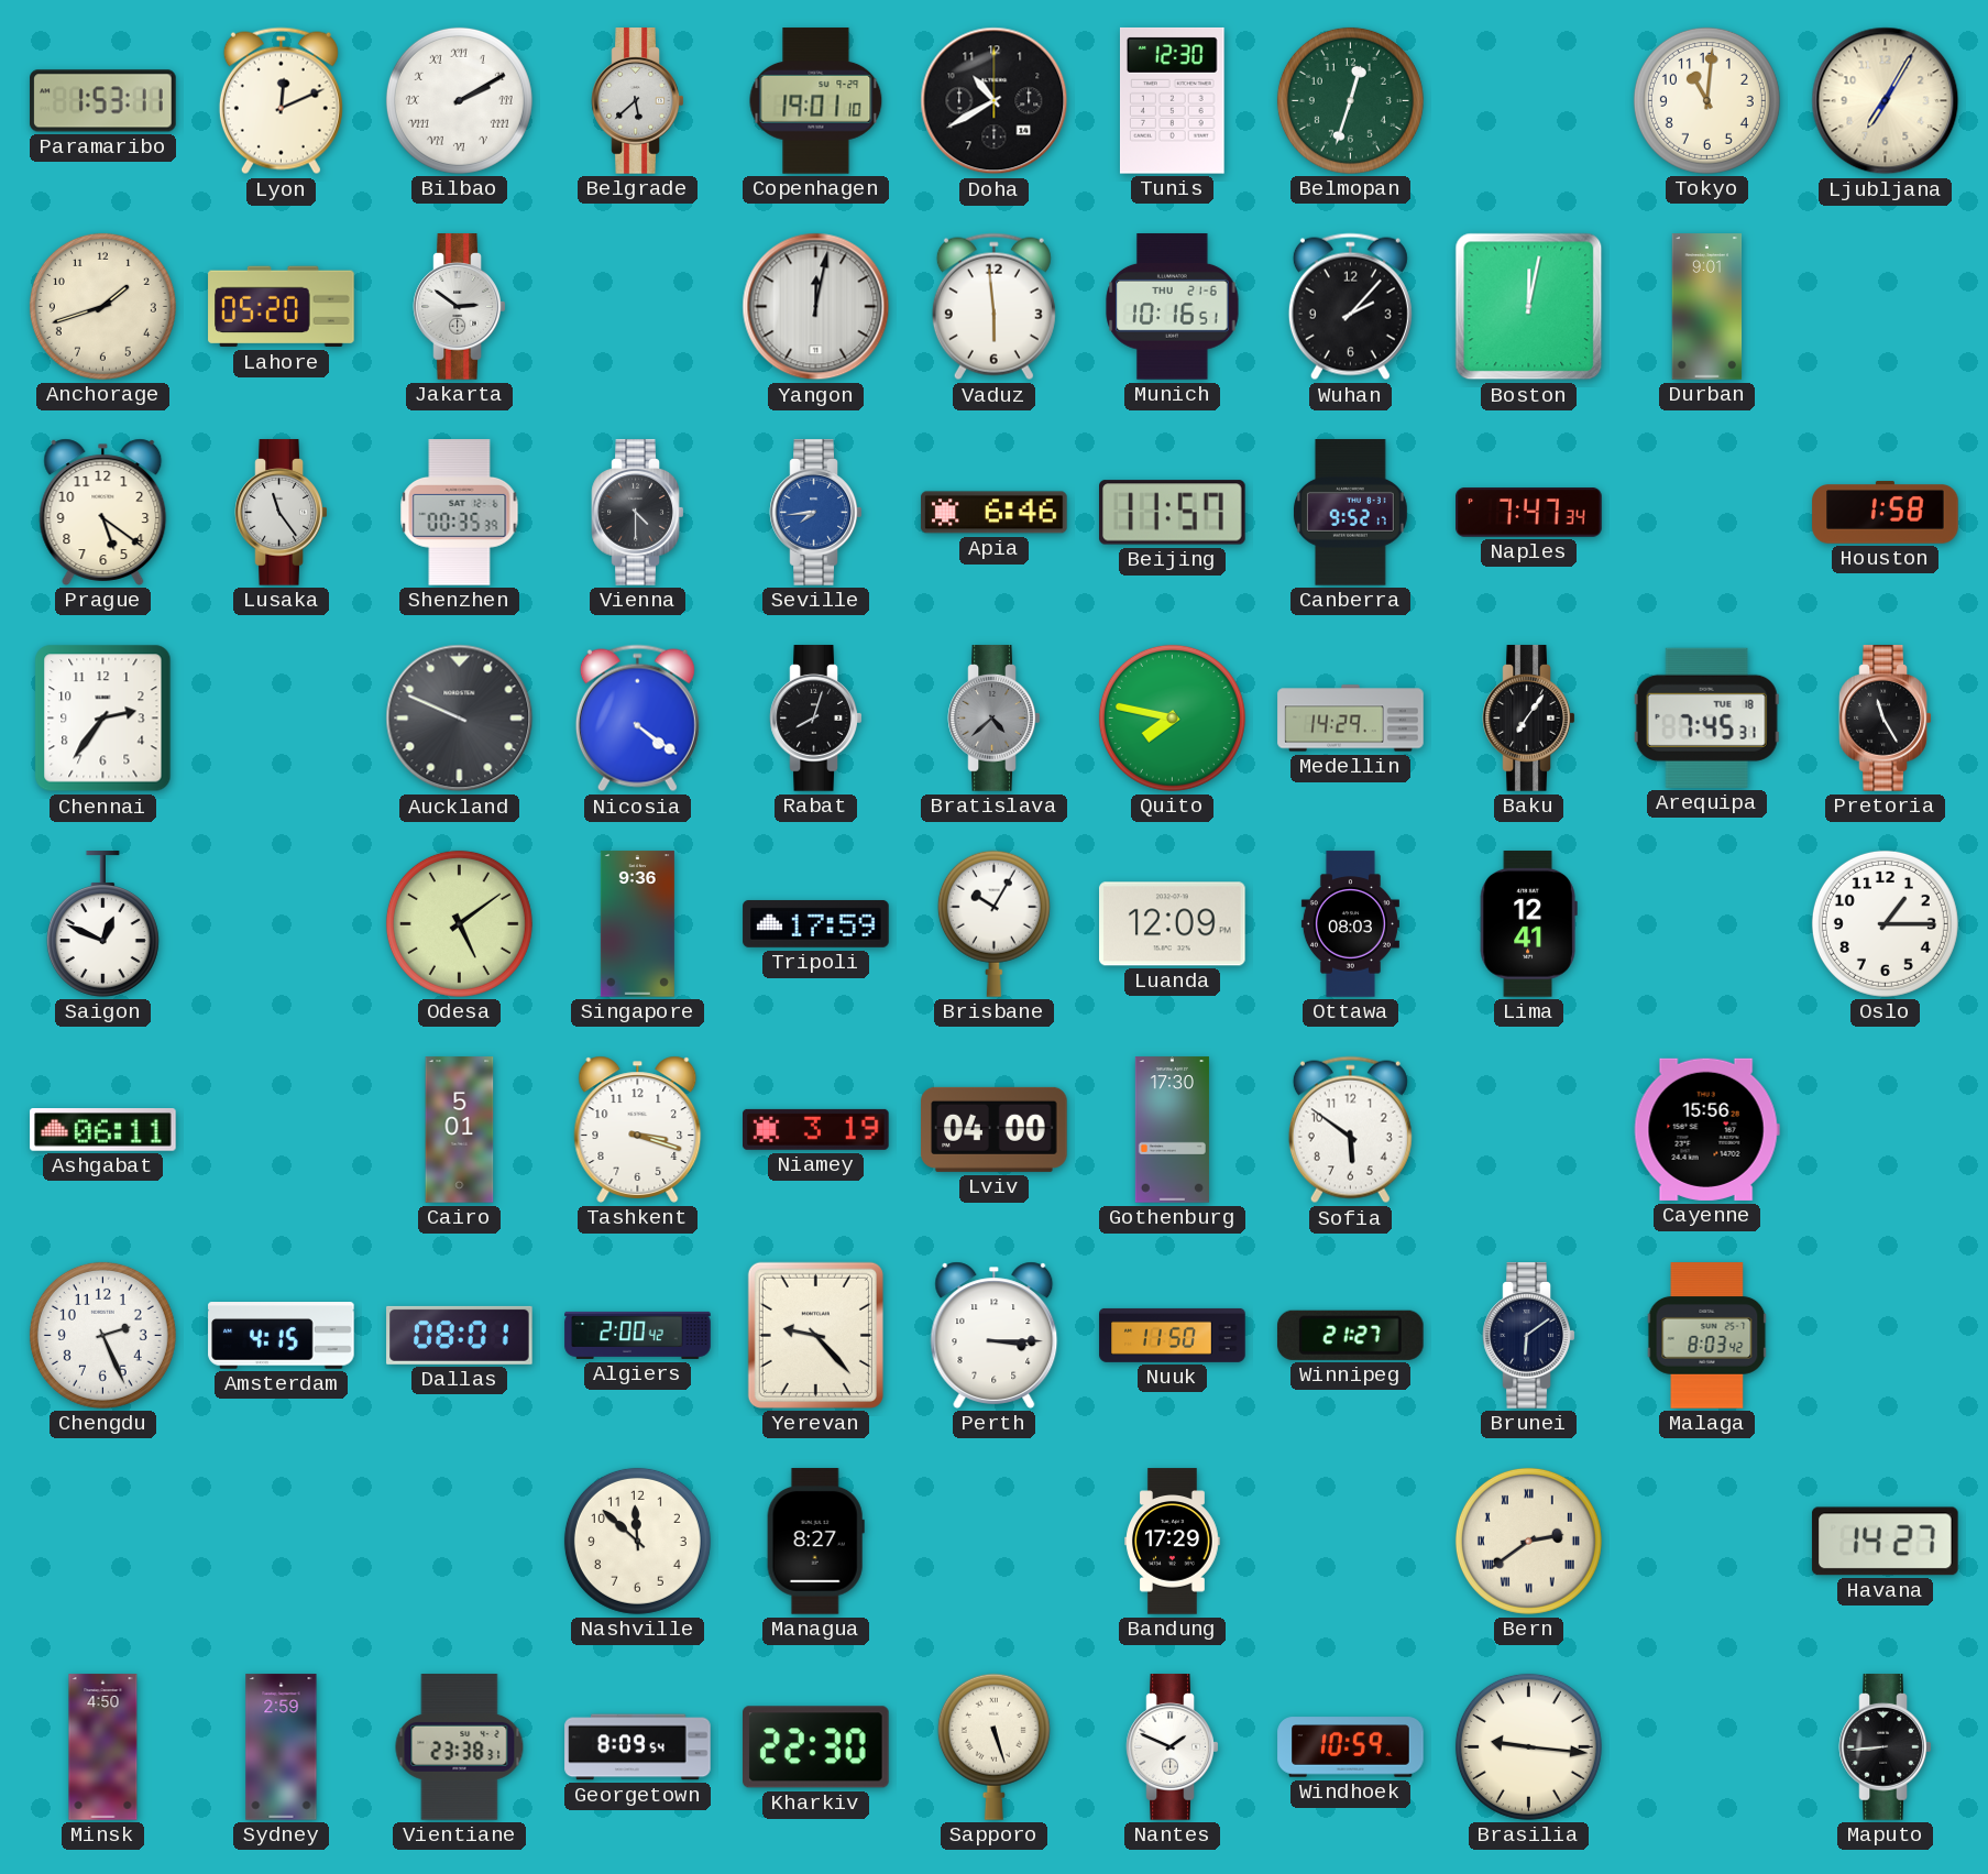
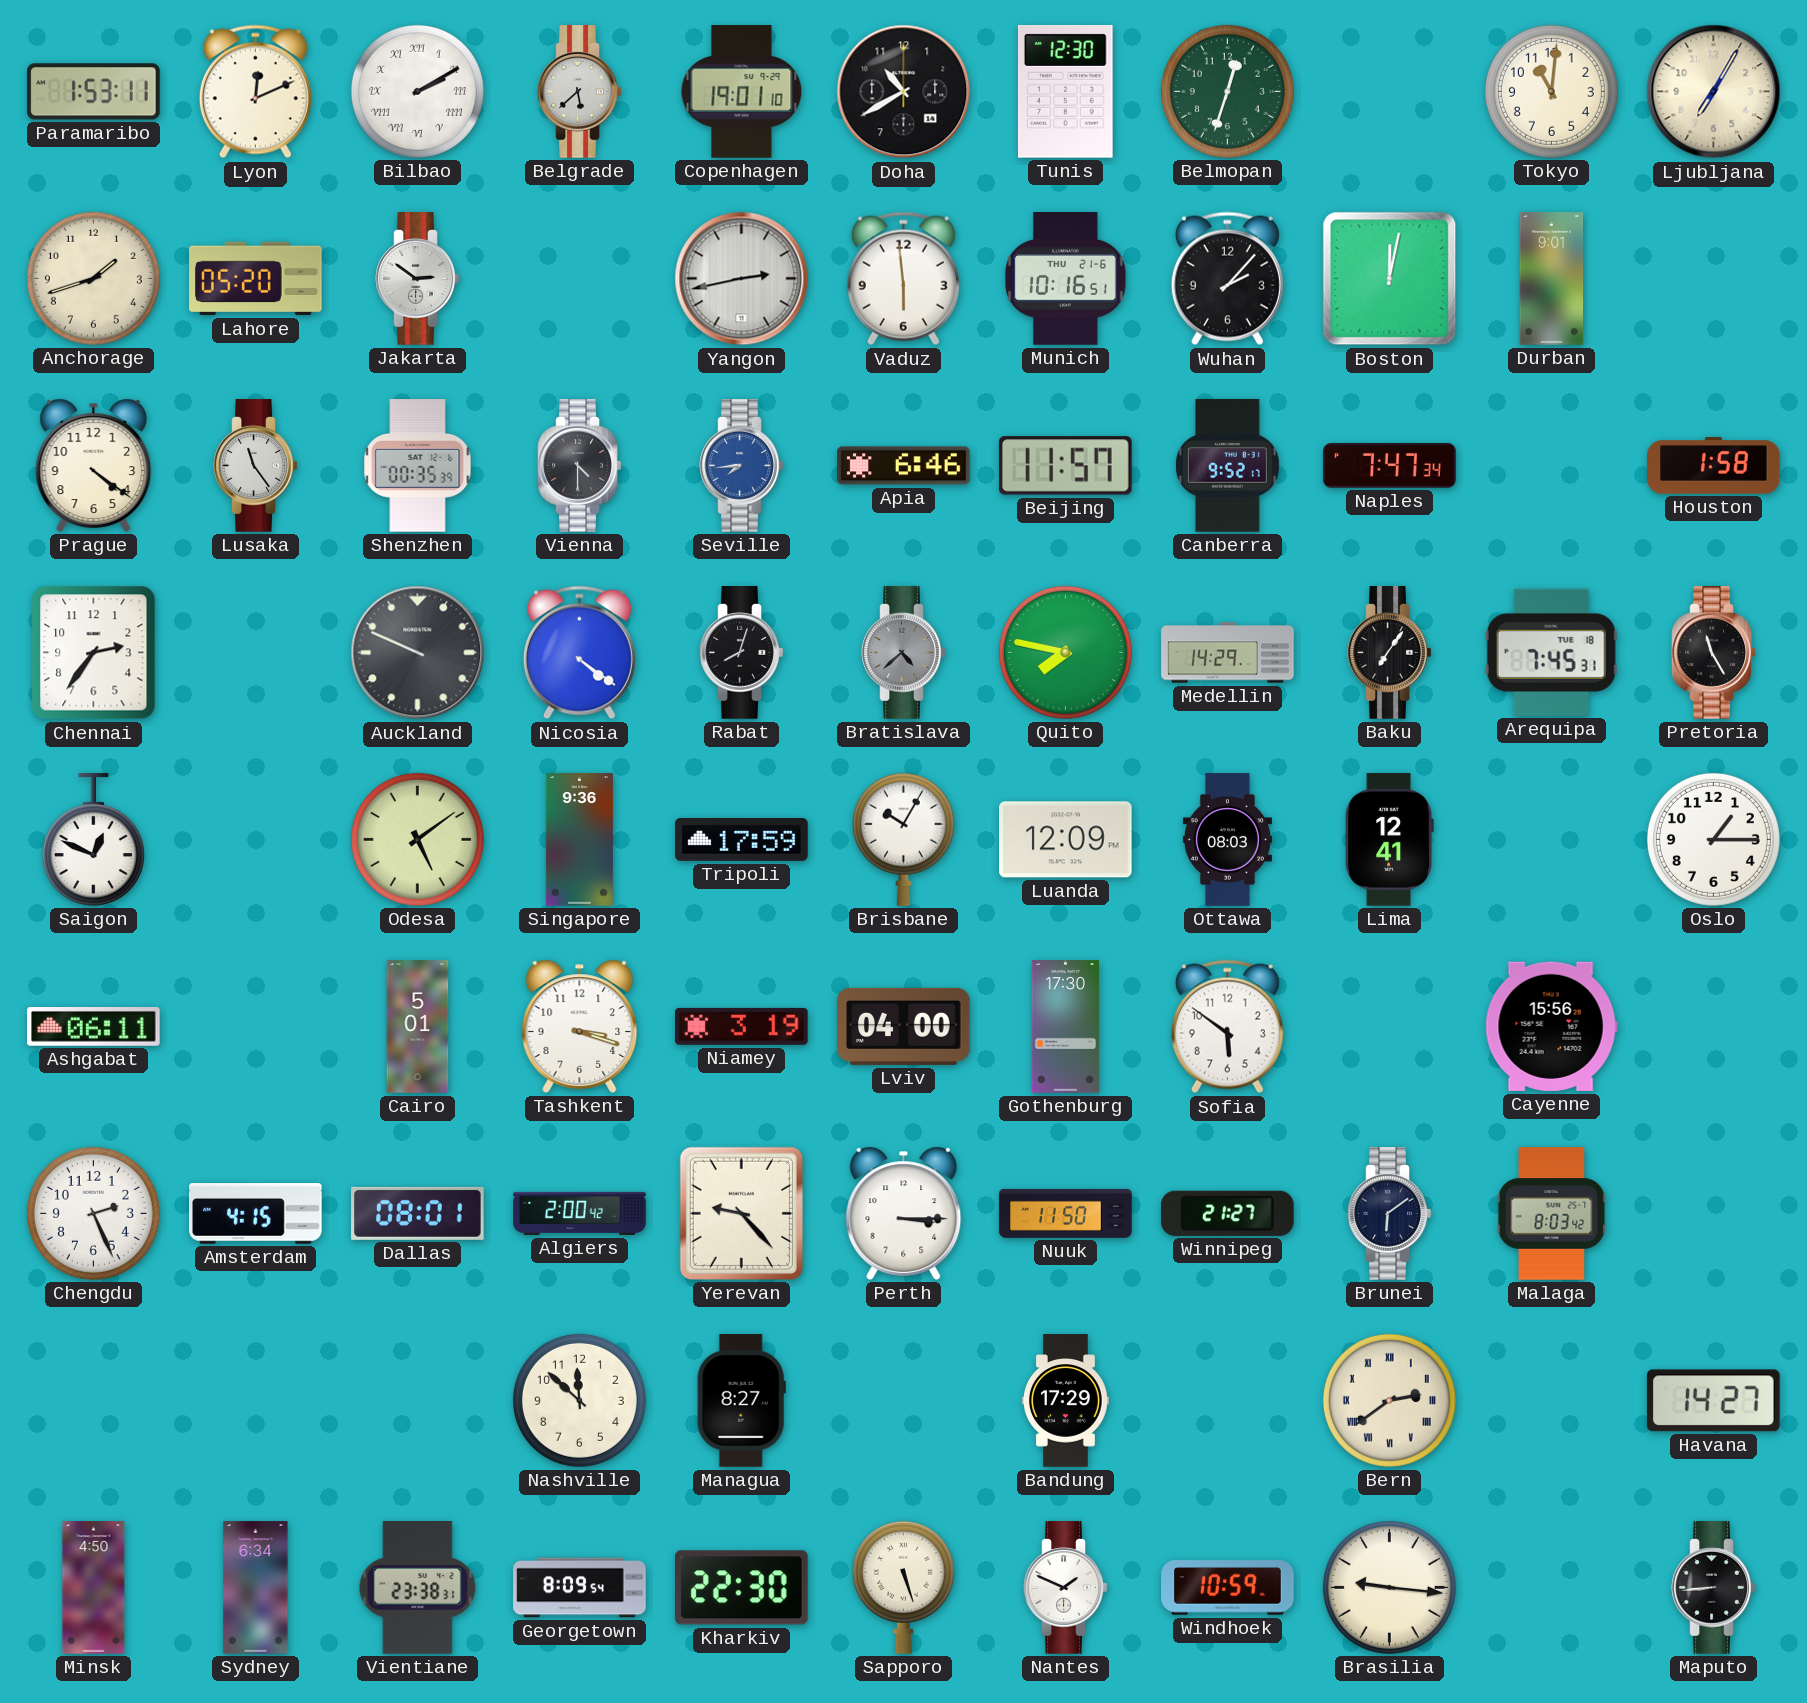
Yangon: 12:02 -> 2:43
Prague: 5:21 -> 4:21
Sydney: 2:59 -> 6:34
